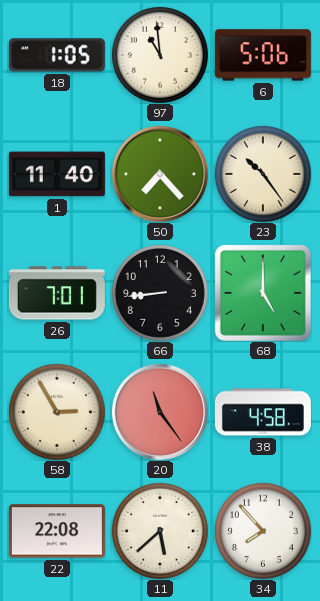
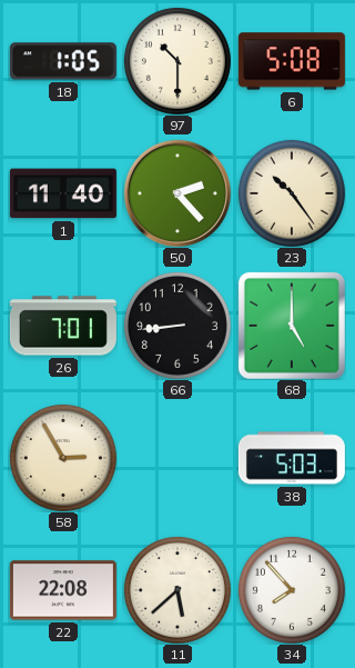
97: 10:59 -> 10:30
6: 5:06 -> 5:08
50: 7:23 -> 2:23
20: 11:24 -> none
38: 4:58 -> 5:03
